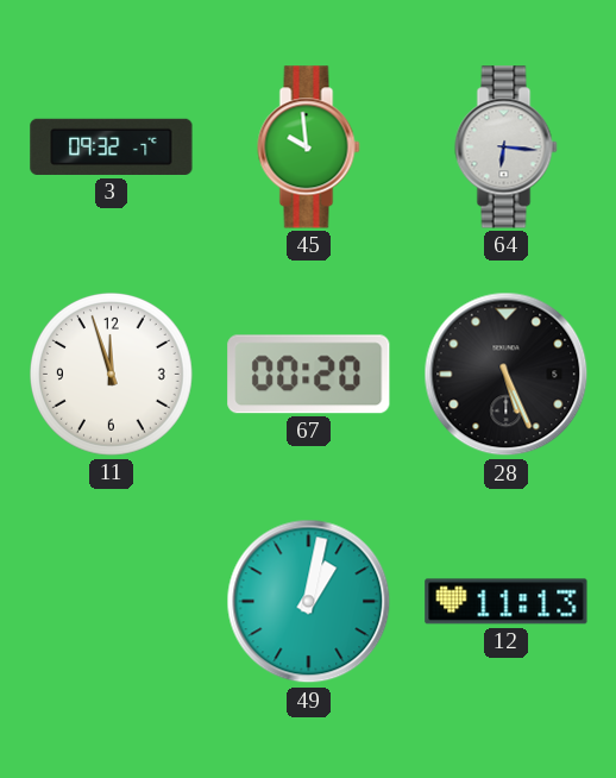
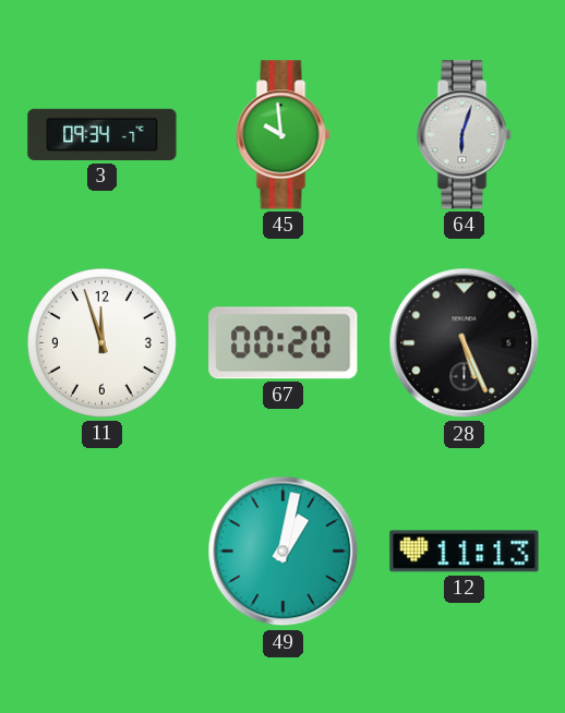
3: 09:32 -> 09:34
64: 6:16 -> 6:03
